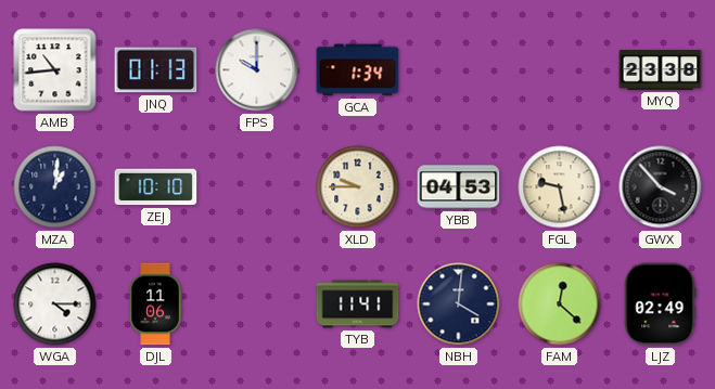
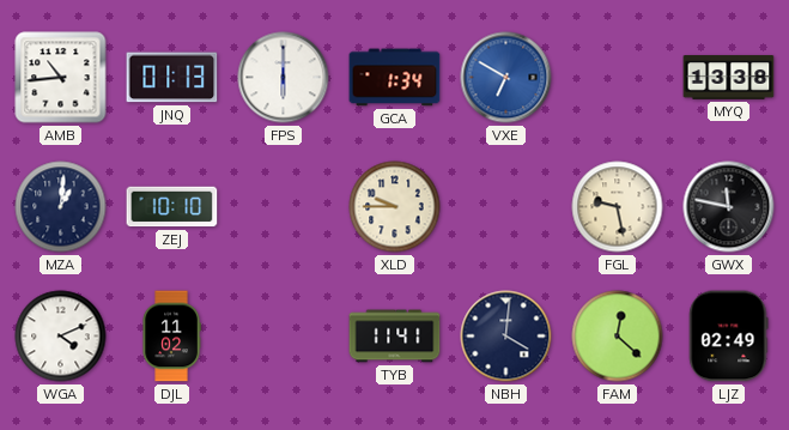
FPS: 10:00 -> 6:00
VXE: none -> 6:50
MYQ: 23:38 -> 13:38
YBB: 04:53 -> none
GWX: 3:53 -> 11:47
WGA: 4:15 -> 4:11
DJL: 11:06 -> 11:02
